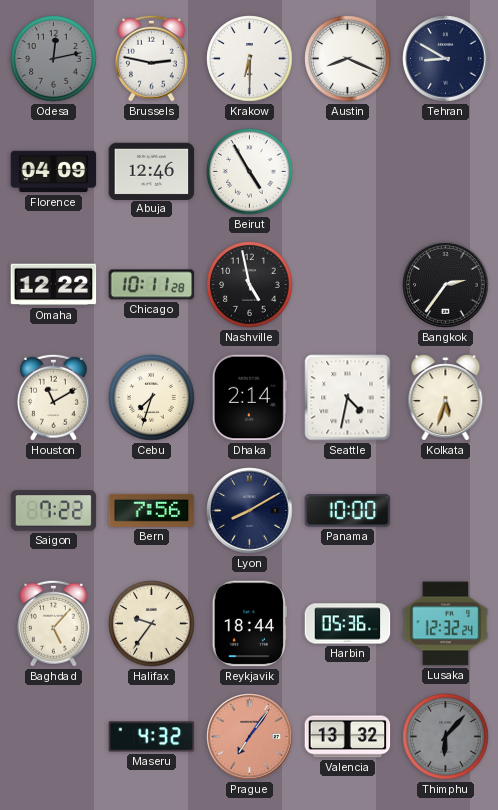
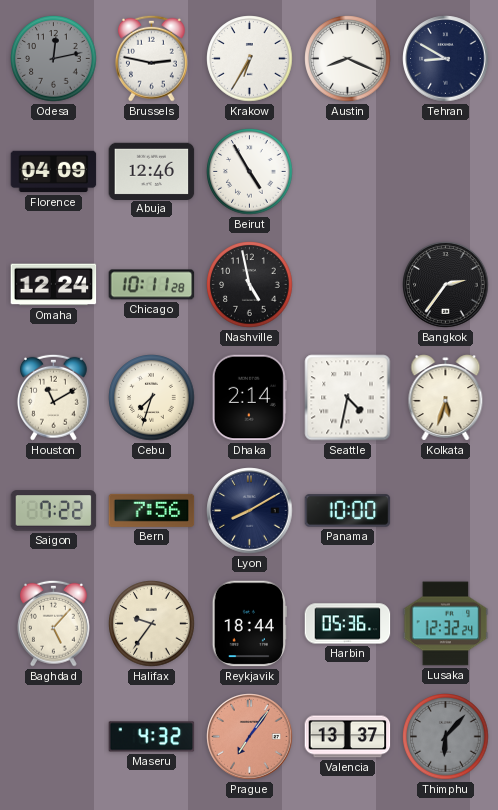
Krakow: 6:30 -> 6:35
Omaha: 12:22 -> 12:24
Valencia: 13:32 -> 13:37
